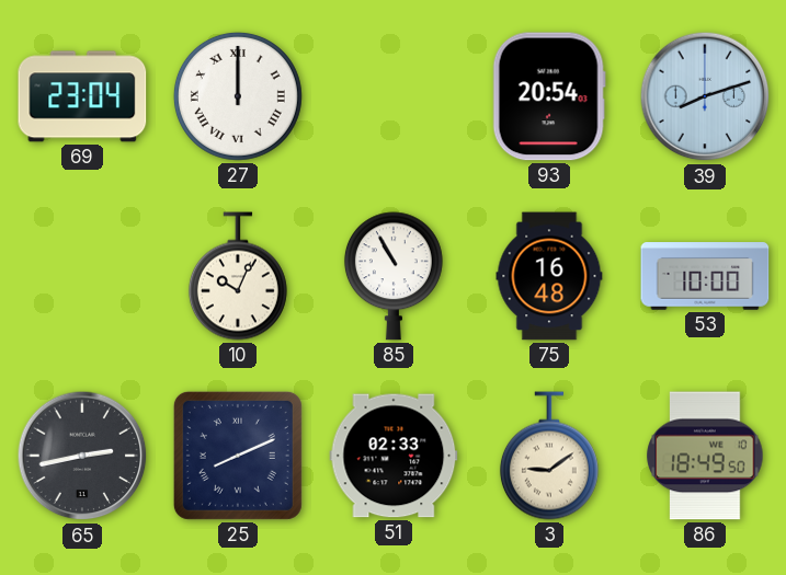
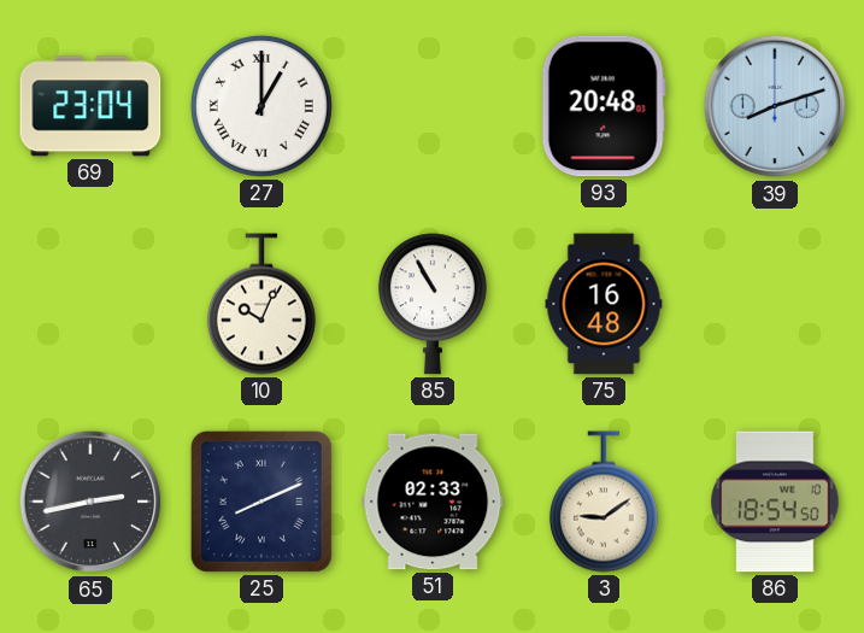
27: 12:00 -> 1:00
93: 20:54 -> 20:48
53: 10:00 -> none
86: 18:49 -> 18:54
